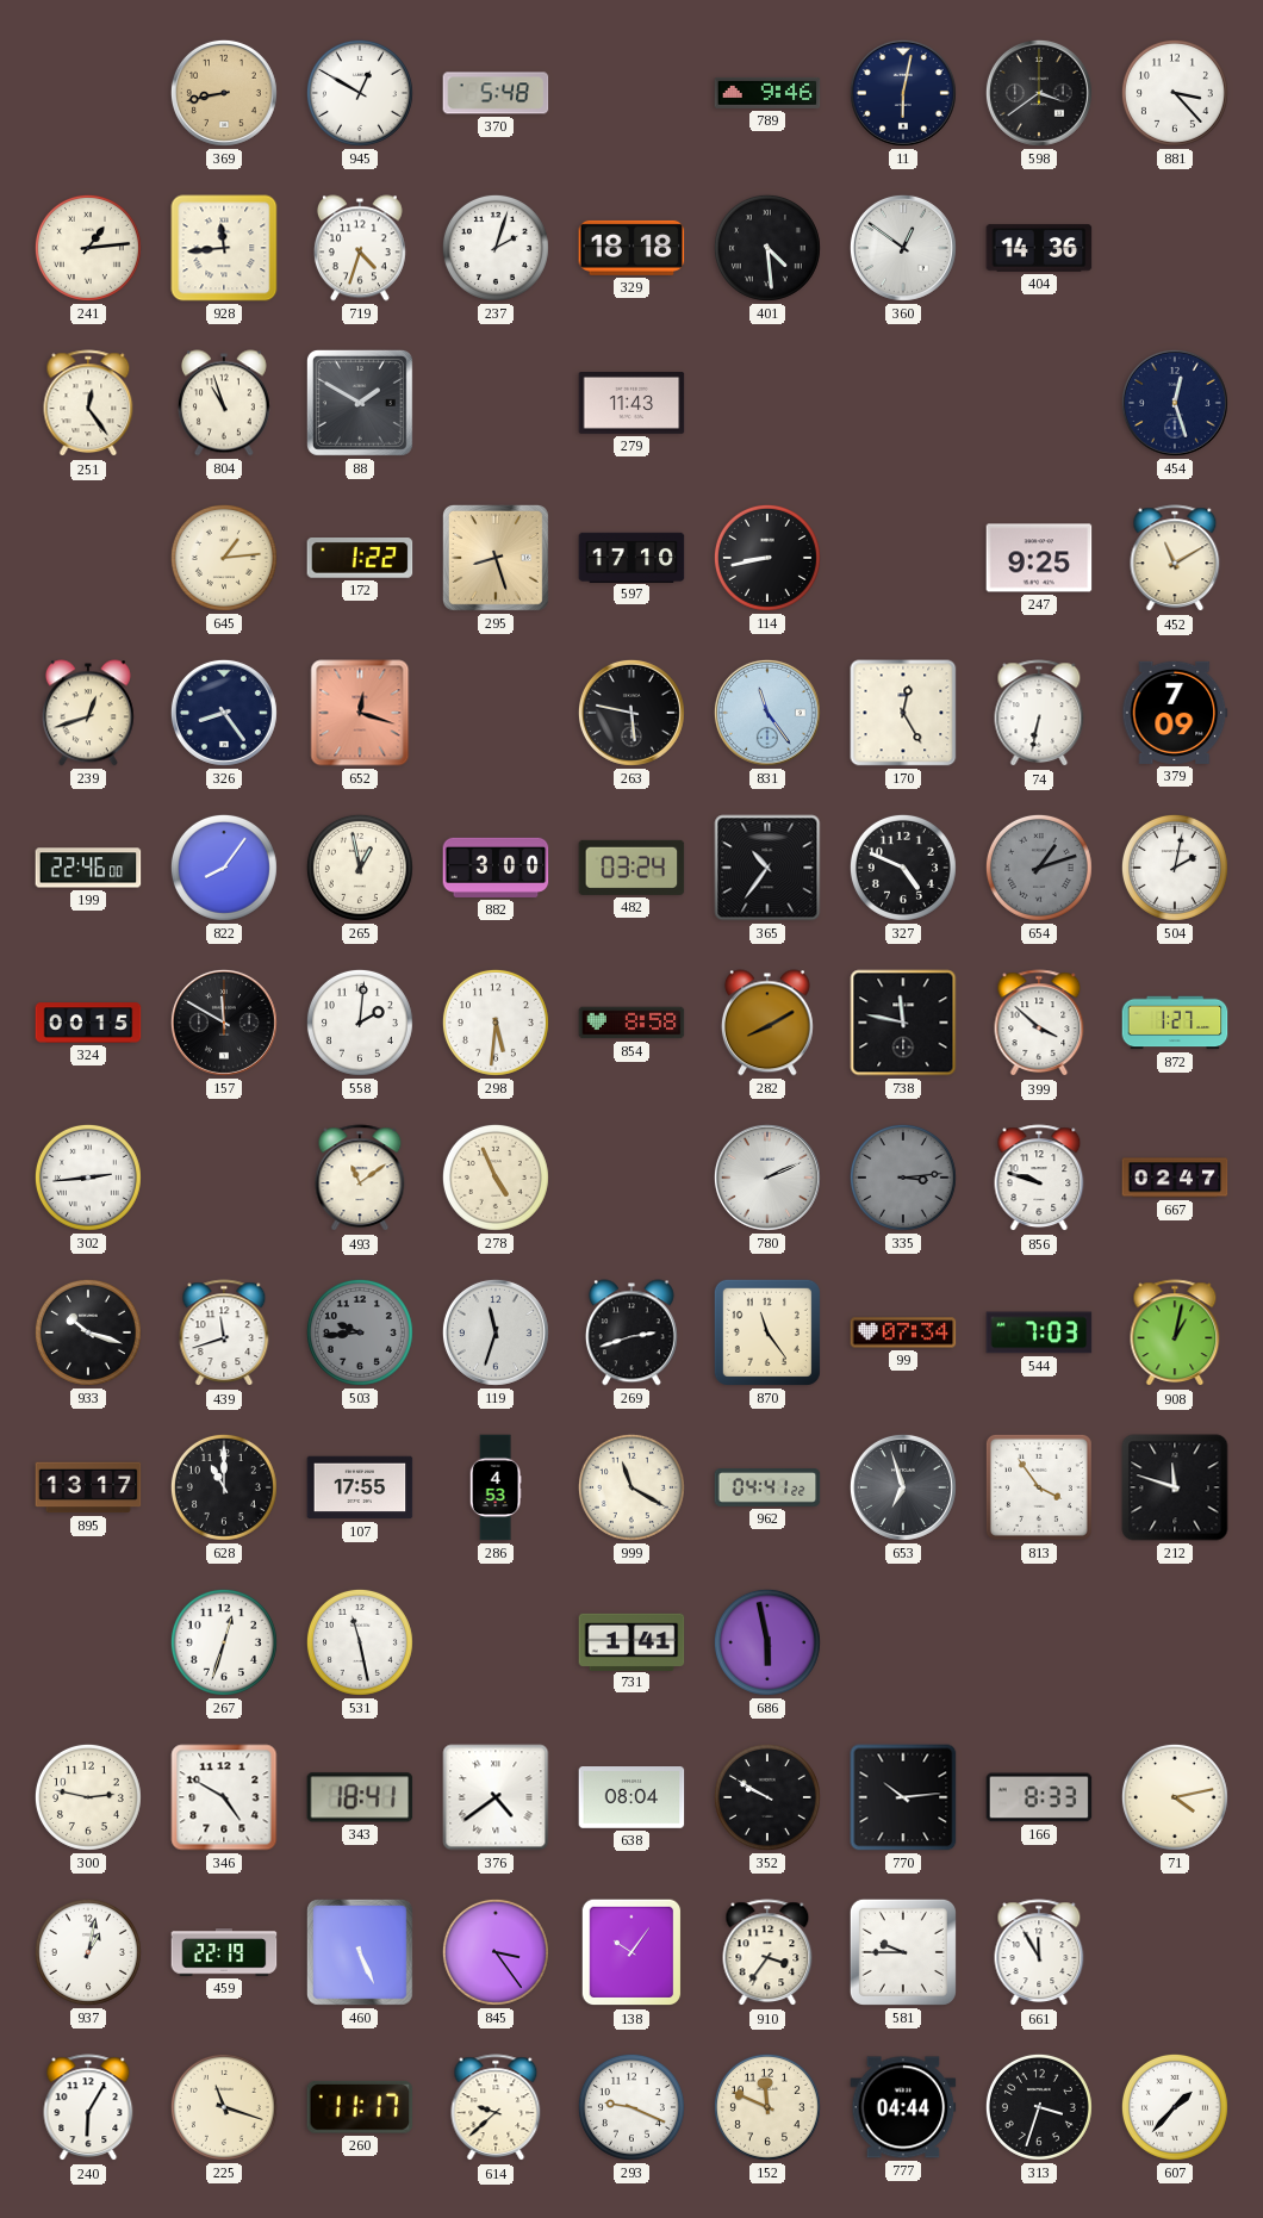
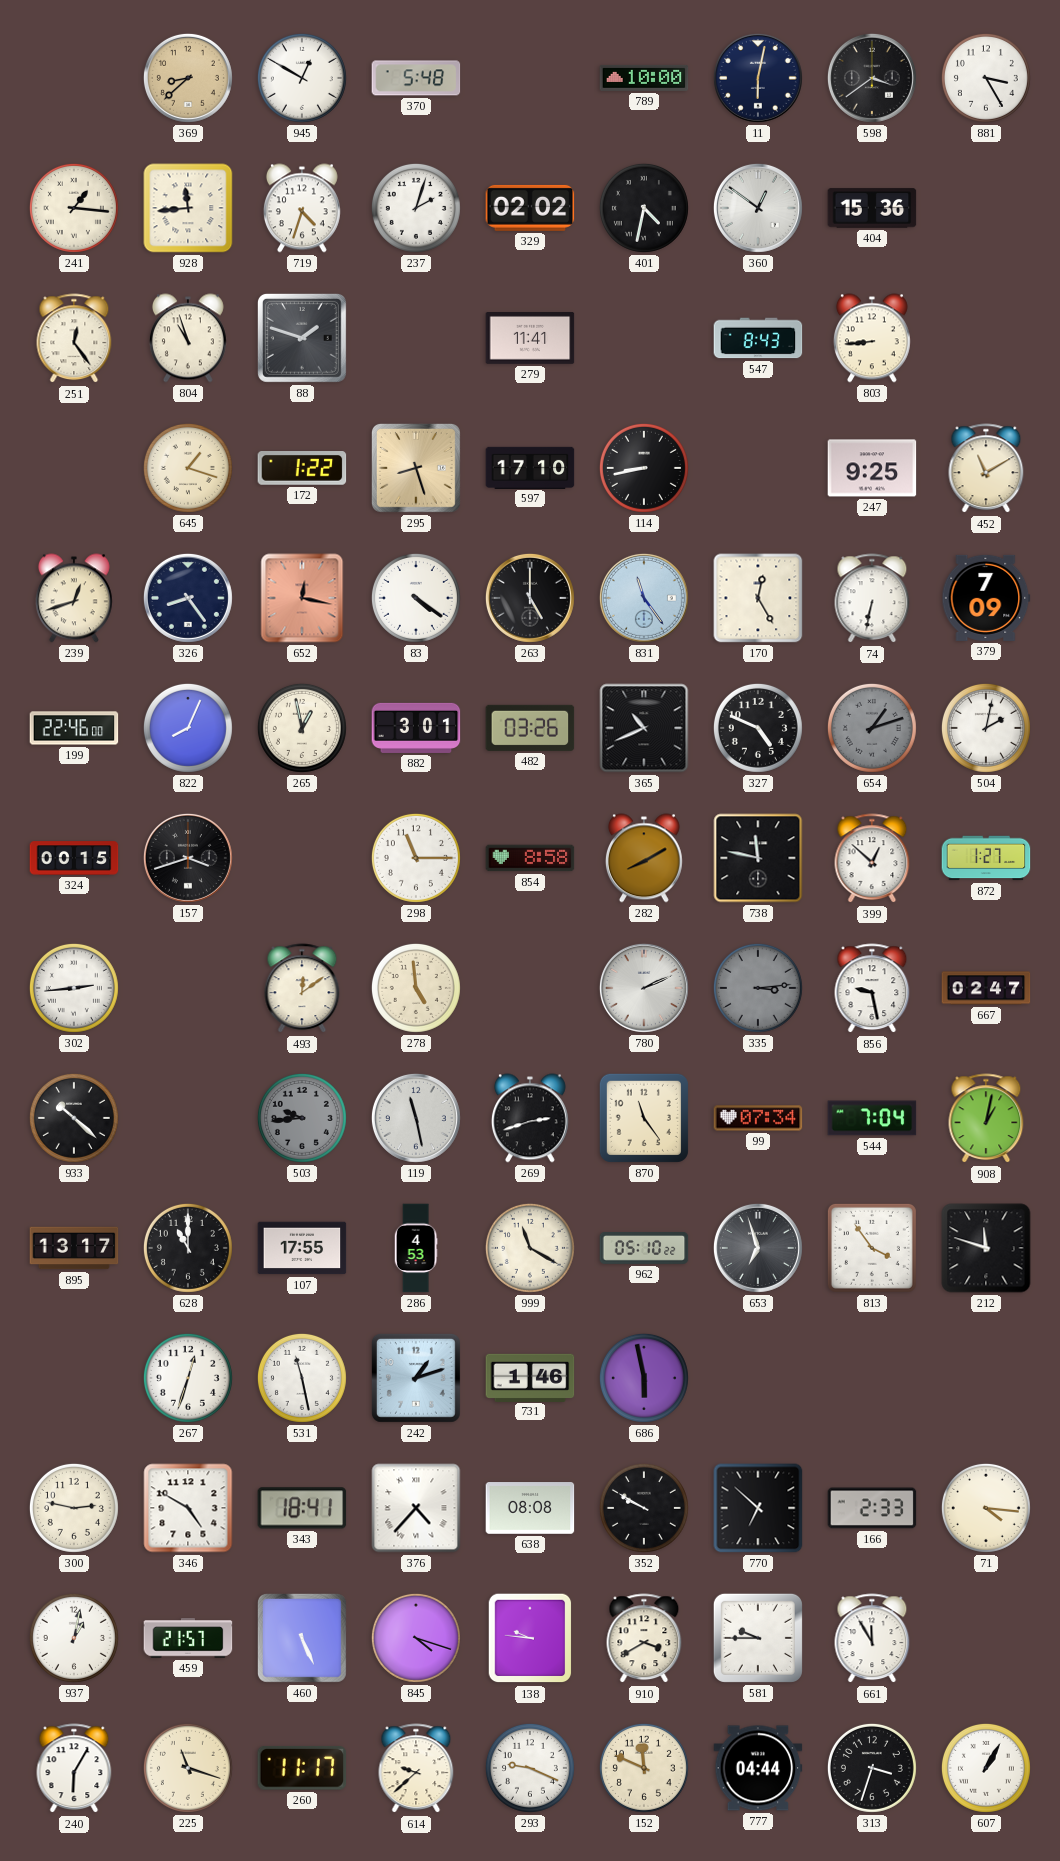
369: 8:43 -> 8:38
789: 9:46 -> 10:00
881: 3:23 -> 3:25
241: 1:14 -> 1:16
329: 18:18 -> 02:02
401: 4:29 -> 4:32
404: 14:36 -> 15:36
88: 1:50 -> 1:48
279: 11:43 -> 11:41
547: none -> 8:43
803: none -> 8:44
454: 12:27 -> none
645: 1:14 -> 1:18
652: 12:18 -> 12:17
83: none -> 4:21
263: 5:47 -> 5:00
822: 8:06 -> 8:04
882: 3:00 -> 3:01
482: 03:24 -> 03:26
365: 10:36 -> 10:41
157: 11:50 -> 3:42
558: 2:01 -> none
298: 5:31 -> 11:15
399: 3:52 -> 12:52
493: 11:09 -> 12:09
278: 4:56 -> 4:59
856: 9:48 -> 9:28
933: 10:18 -> 10:22
439: 11:42 -> none
119: 11:33 -> 11:28
544: 7:03 -> 7:04
962: 04:41 -> 05:10
242: none -> 1:12
731: 1:41 -> 1:46
376: 4:39 -> 4:37
638: 08:04 -> 08:08
770: 10:14 -> 6:52
166: 8:33 -> 2:33
71: 4:13 -> 4:16
459: 22:19 -> 21:57
845: 3:24 -> 4:18
138: 10:06 -> 9:46
910: 3:36 -> 3:40
607: 1:37 -> 1:05
